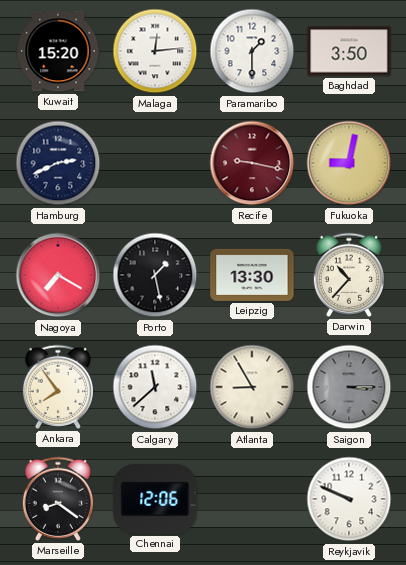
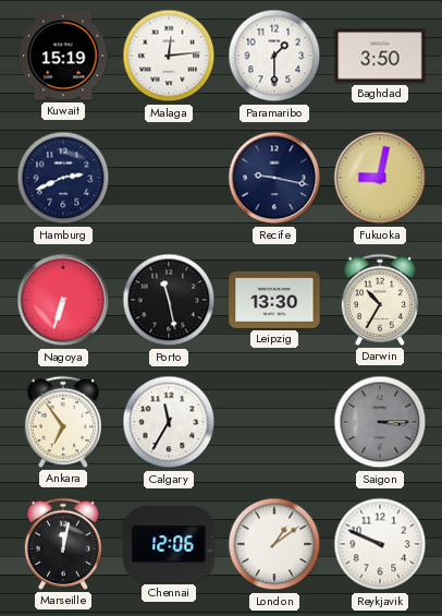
Kuwait: 15:20 -> 15:19
Recife dial: burgundy -> navy
Nagoya: 7:20 -> 6:33
Porto: 1:28 -> 11:28
Darwin: 10:37 -> 10:35
Ankara: 7:54 -> 6:54
Calgary: 11:38 -> 11:35
Atlanta: 8:55 -> none
Marseille: 8:21 -> 12:02
London: none -> 1:09
